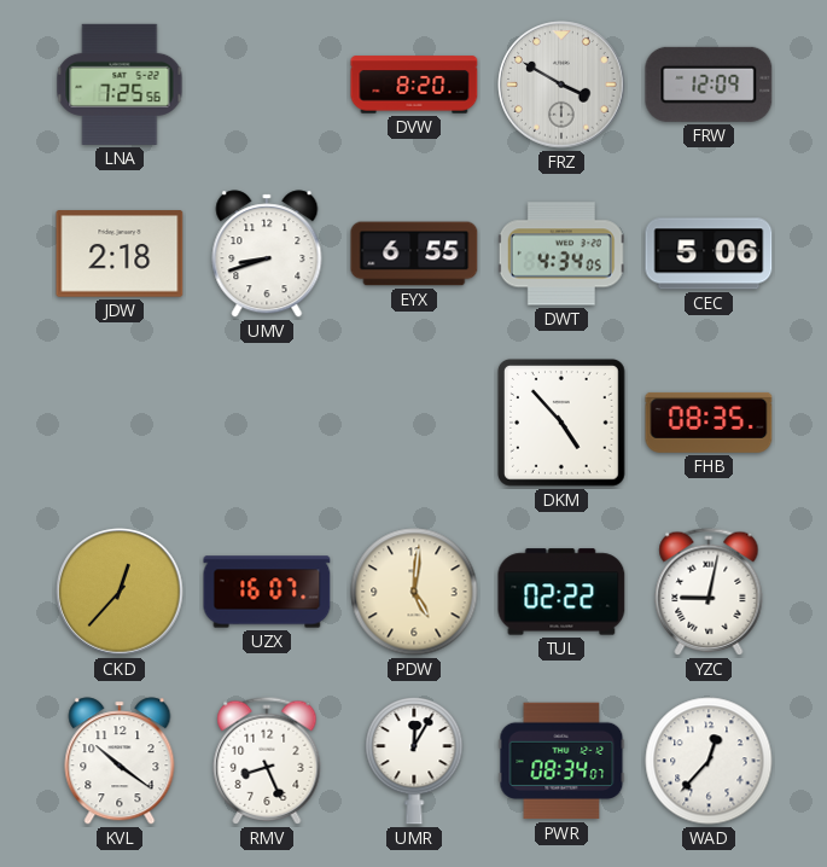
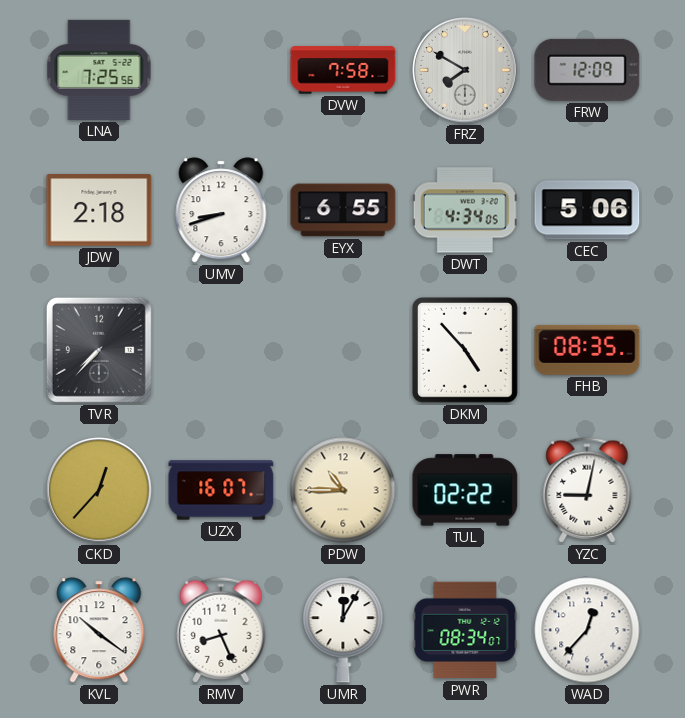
DVW: 8:20 -> 7:58
FRZ: 3:50 -> 7:50
TVR: none -> 7:37
PDW: 5:01 -> 10:45
